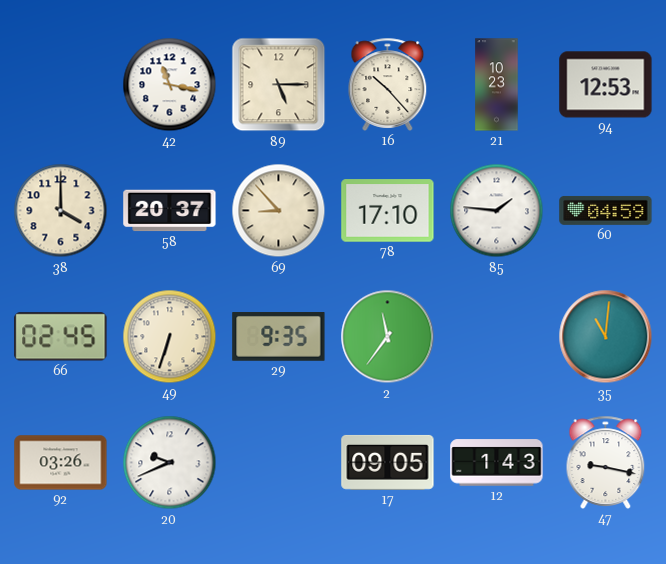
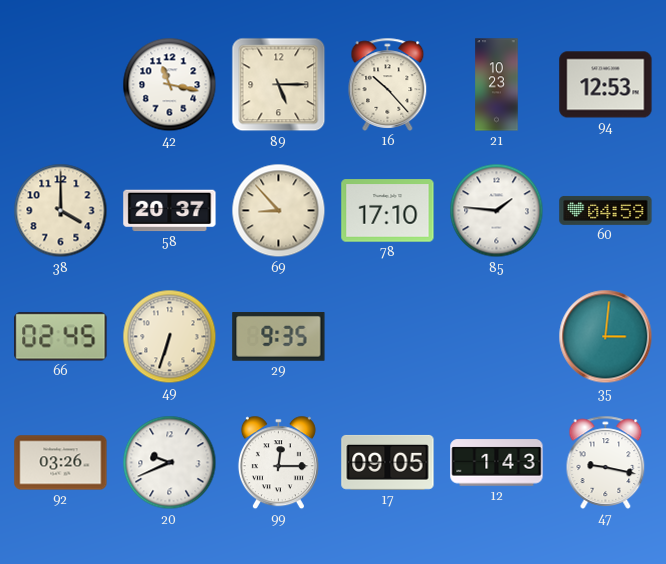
2: 11:36 -> none
35: 11:01 -> 3:01
99: none -> 12:15
